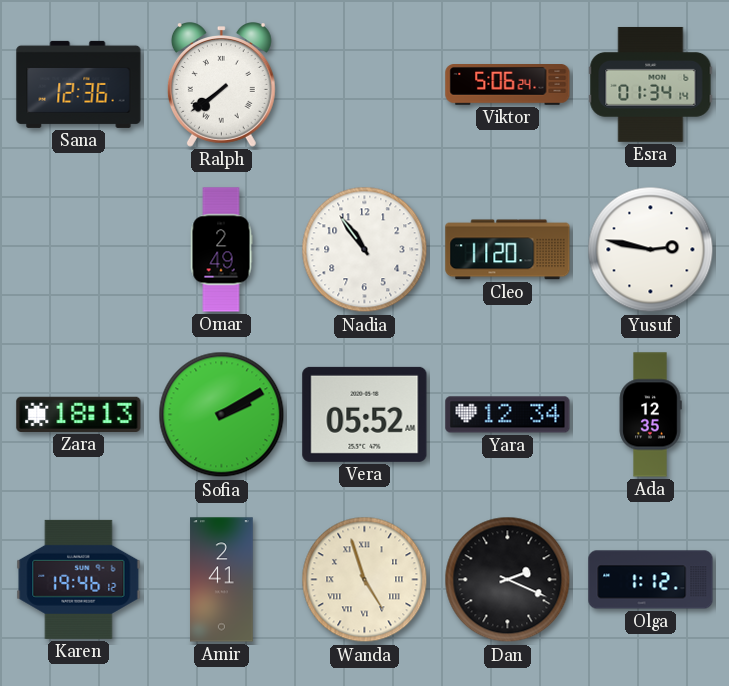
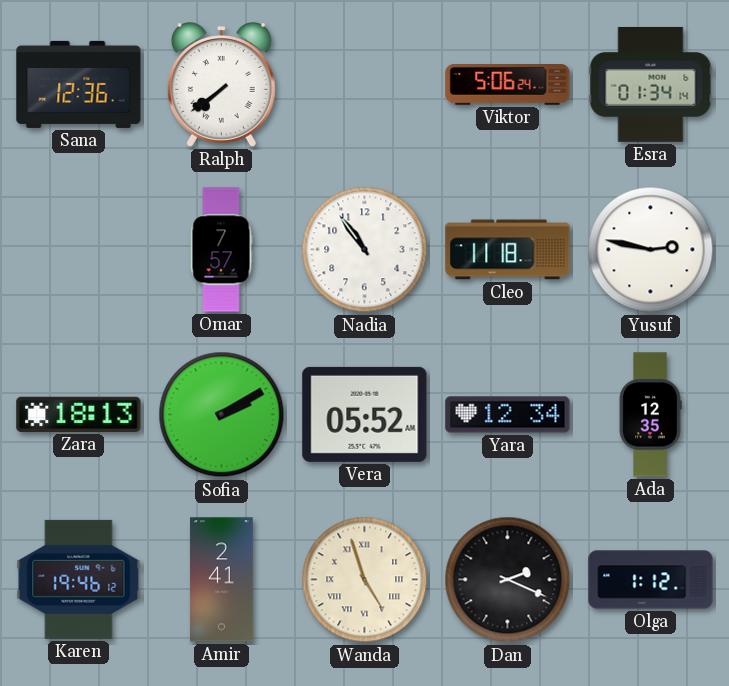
Omar: 2:49 -> 7:57
Cleo: 11:20 -> 11:18
